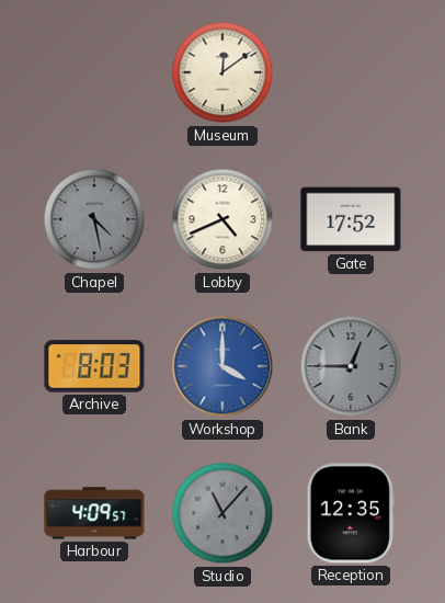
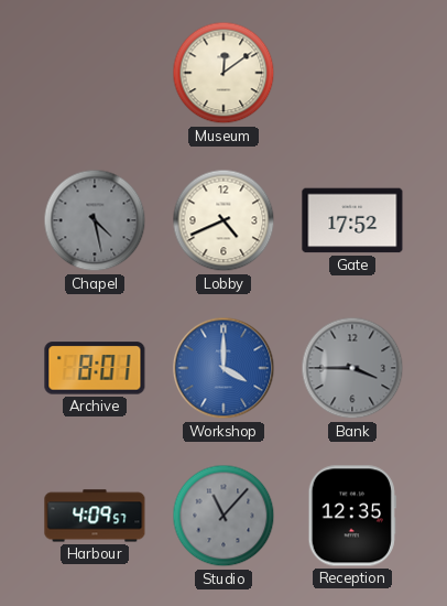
Archive: 8:03 -> 8:01
Bank: 12:45 -> 3:45
